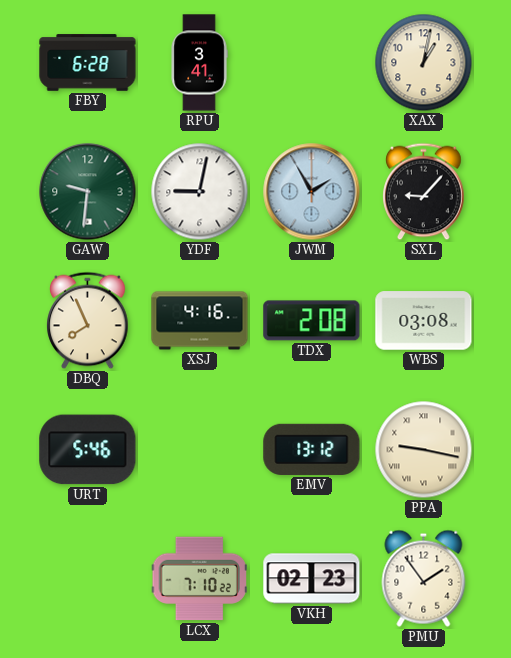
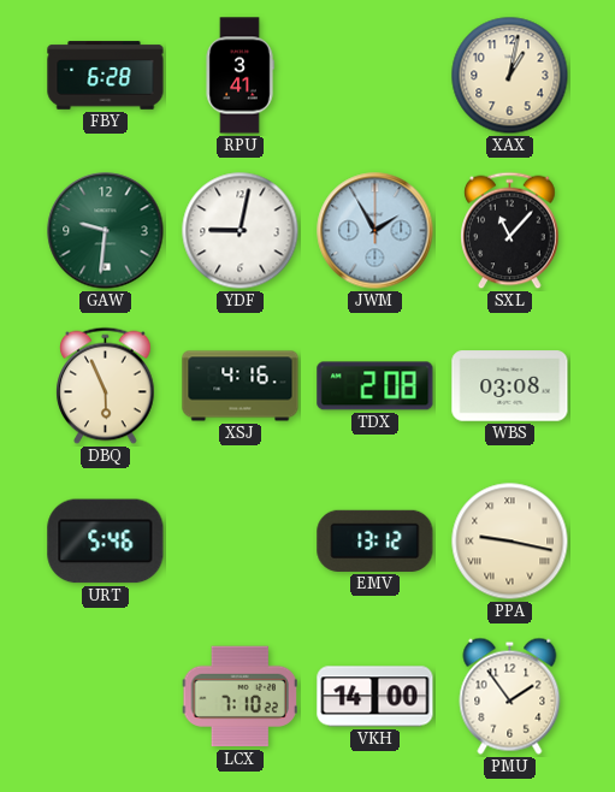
SXL: 9:07 -> 11:07
DBQ: 7:56 -> 5:56
VKH: 02:23 -> 14:00
